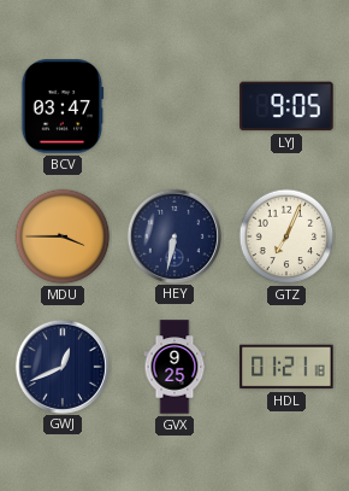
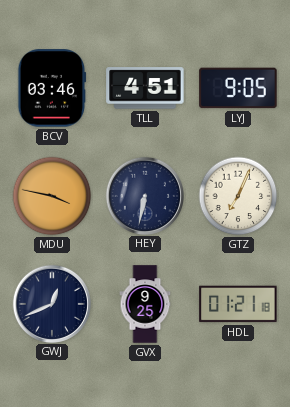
BCV: 03:47 -> 03:46
TLL: none -> 4:51
MDU: 3:45 -> 3:47
